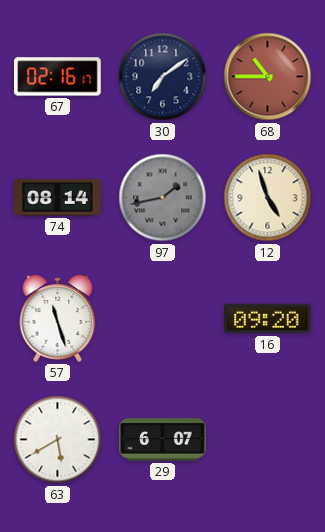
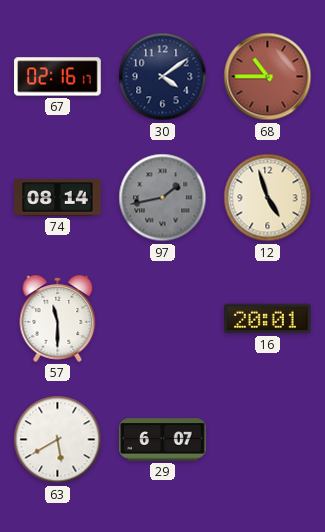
30: 7:09 -> 4:09
57: 11:27 -> 11:30
16: 09:20 -> 20:01
